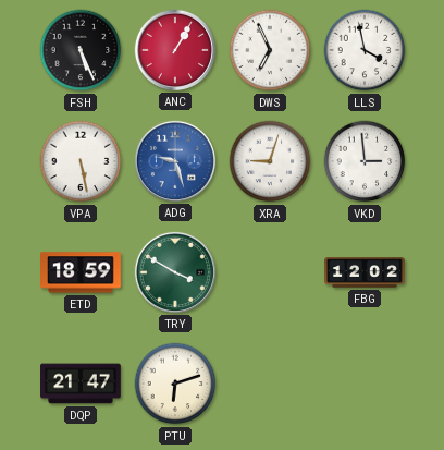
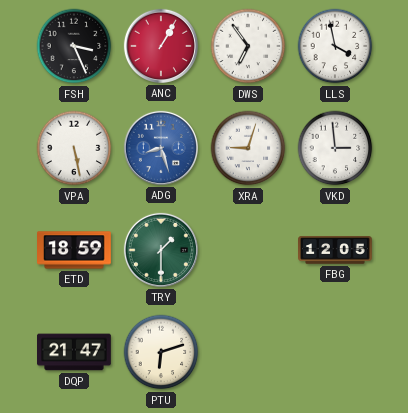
FSH: 5:26 -> 3:26
DWS: 6:56 -> 6:54
ADG: 9:27 -> 8:27
TRY: 3:50 -> 1:30
FBG: 12:02 -> 12:05
